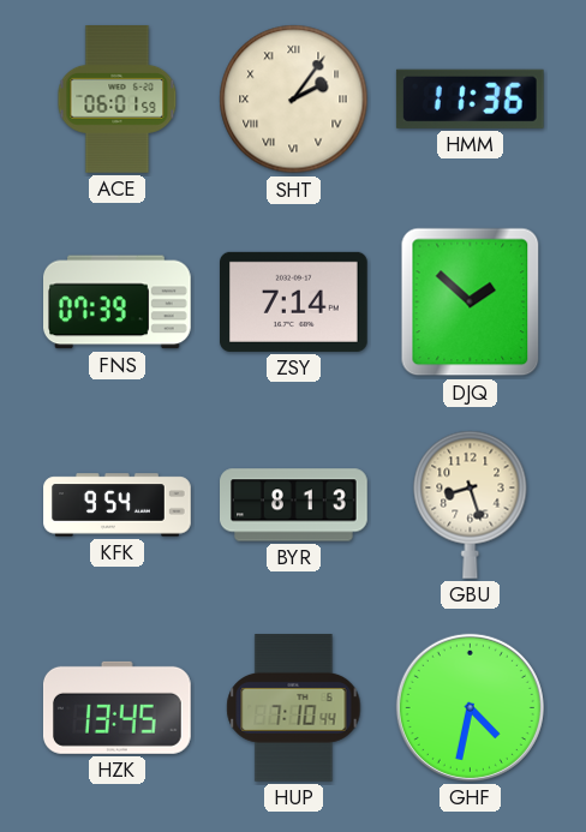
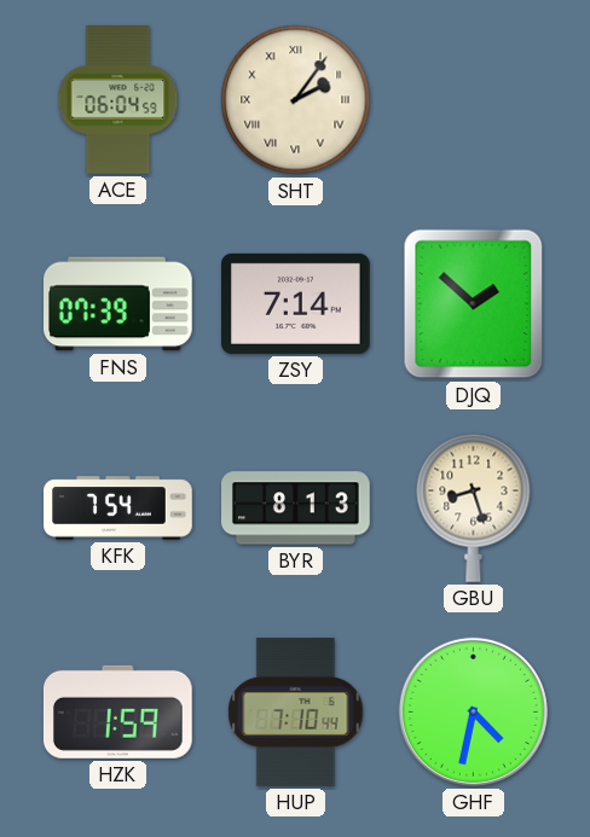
ACE: 06:01 -> 06:04
HMM: 11:36 -> none
KFK: 9:54 -> 7:54
HZK: 13:45 -> 1:59
